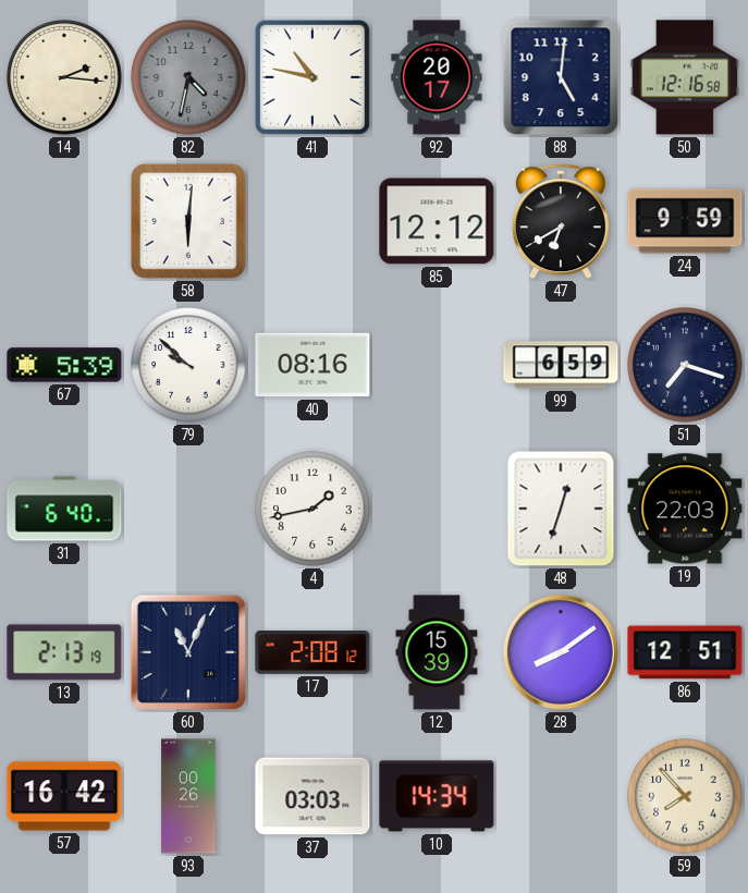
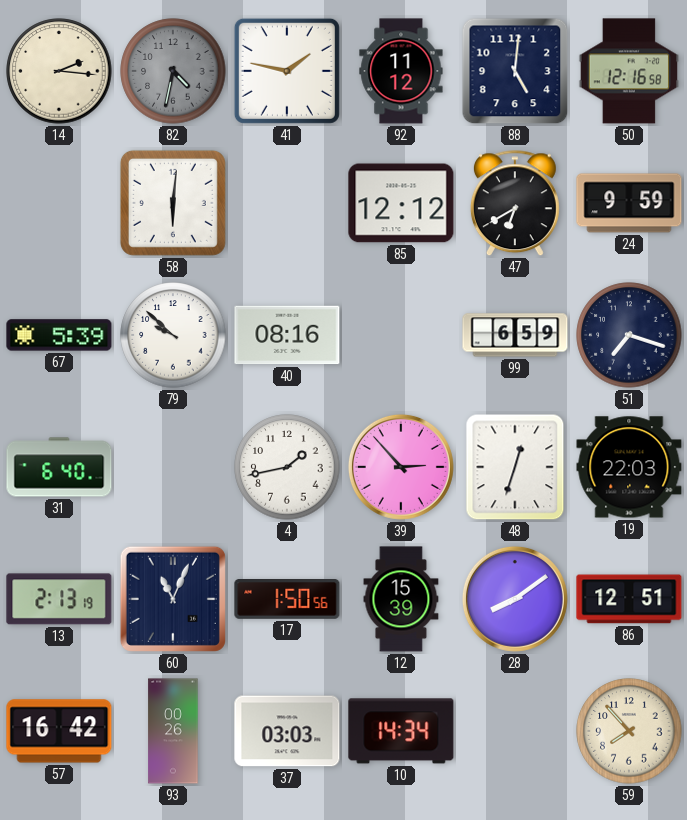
41: 10:47 -> 1:47
92: 20:17 -> 11:12
39: none -> 2:53
17: 2:08 -> 1:50
